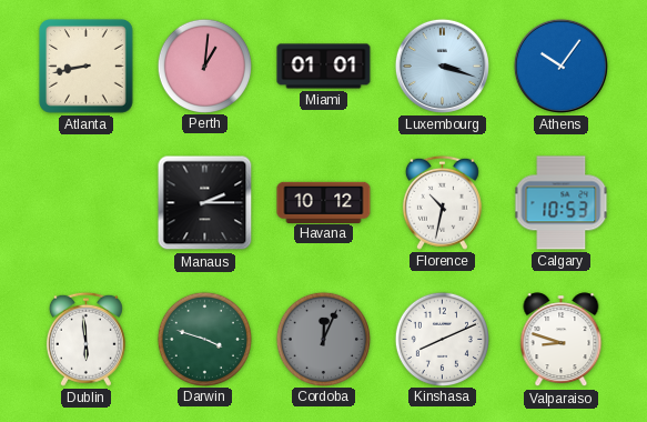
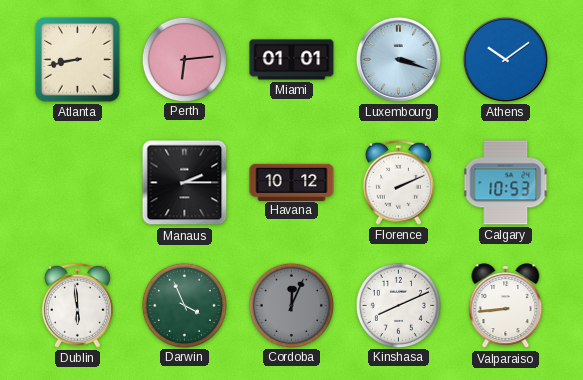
Perth: 1:01 -> 6:14
Athens: 10:06 -> 10:09
Florence: 10:32 -> 2:11
Darwin: 3:48 -> 3:56
Valparaiso: 8:48 -> 8:44
